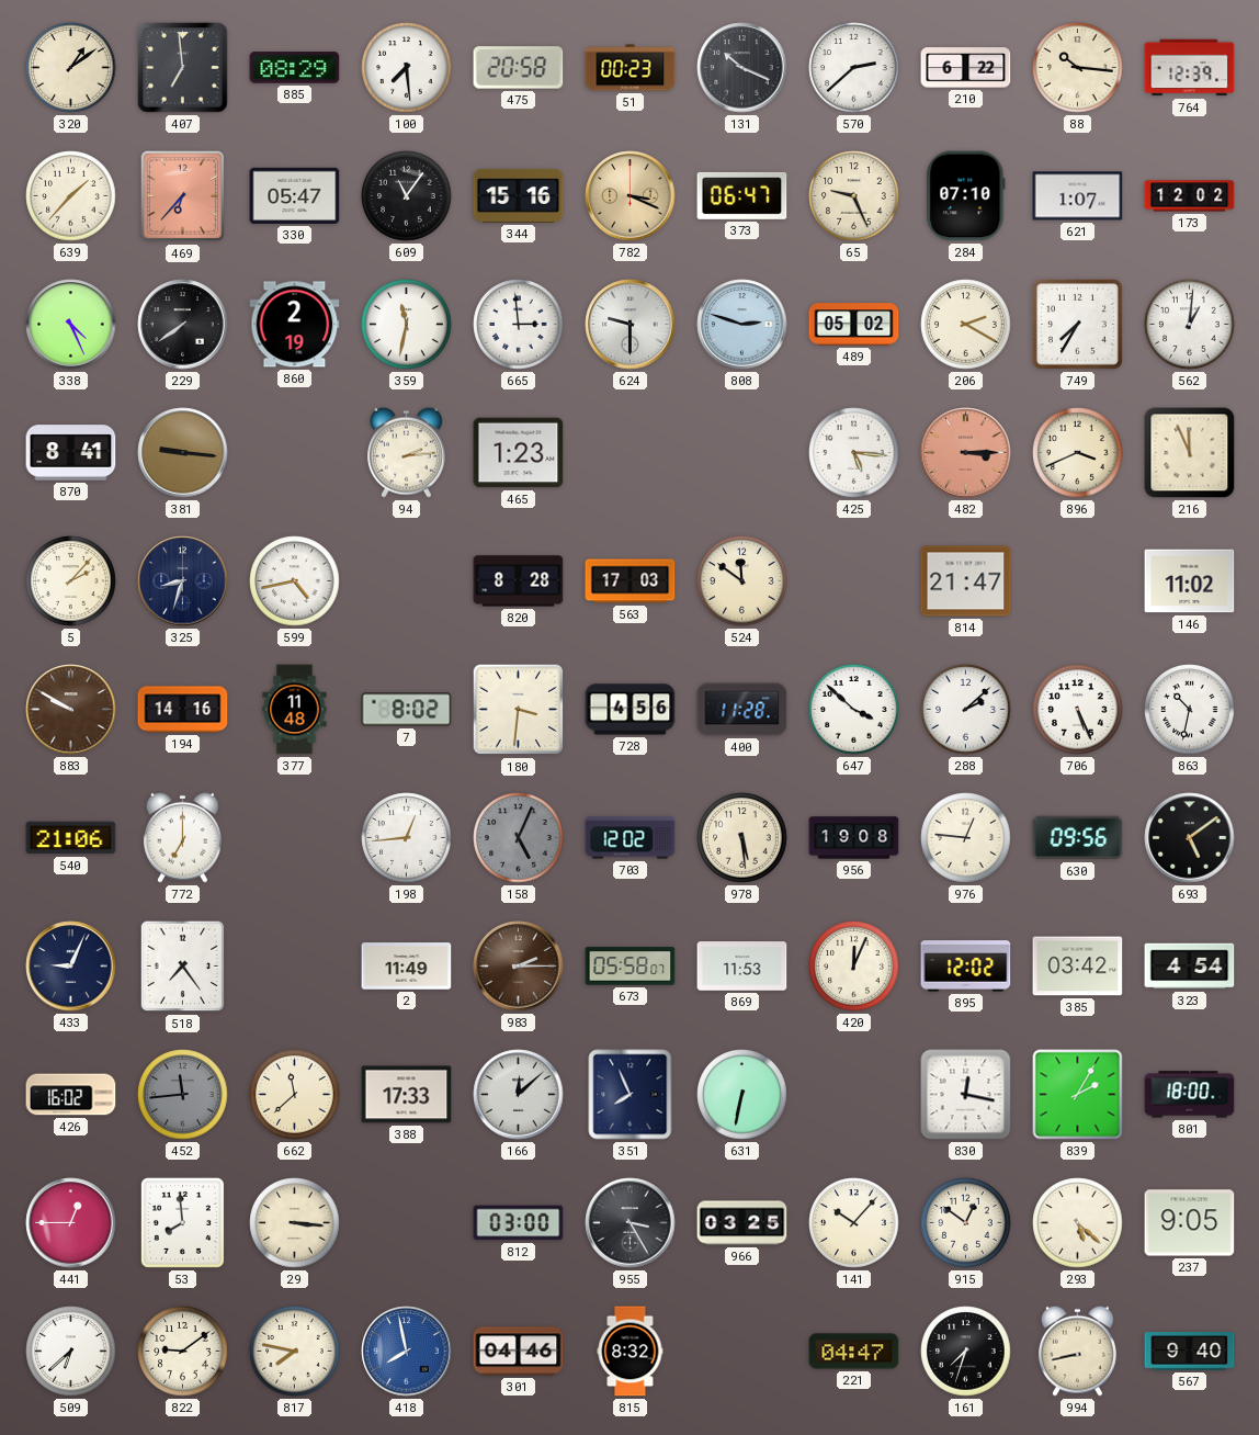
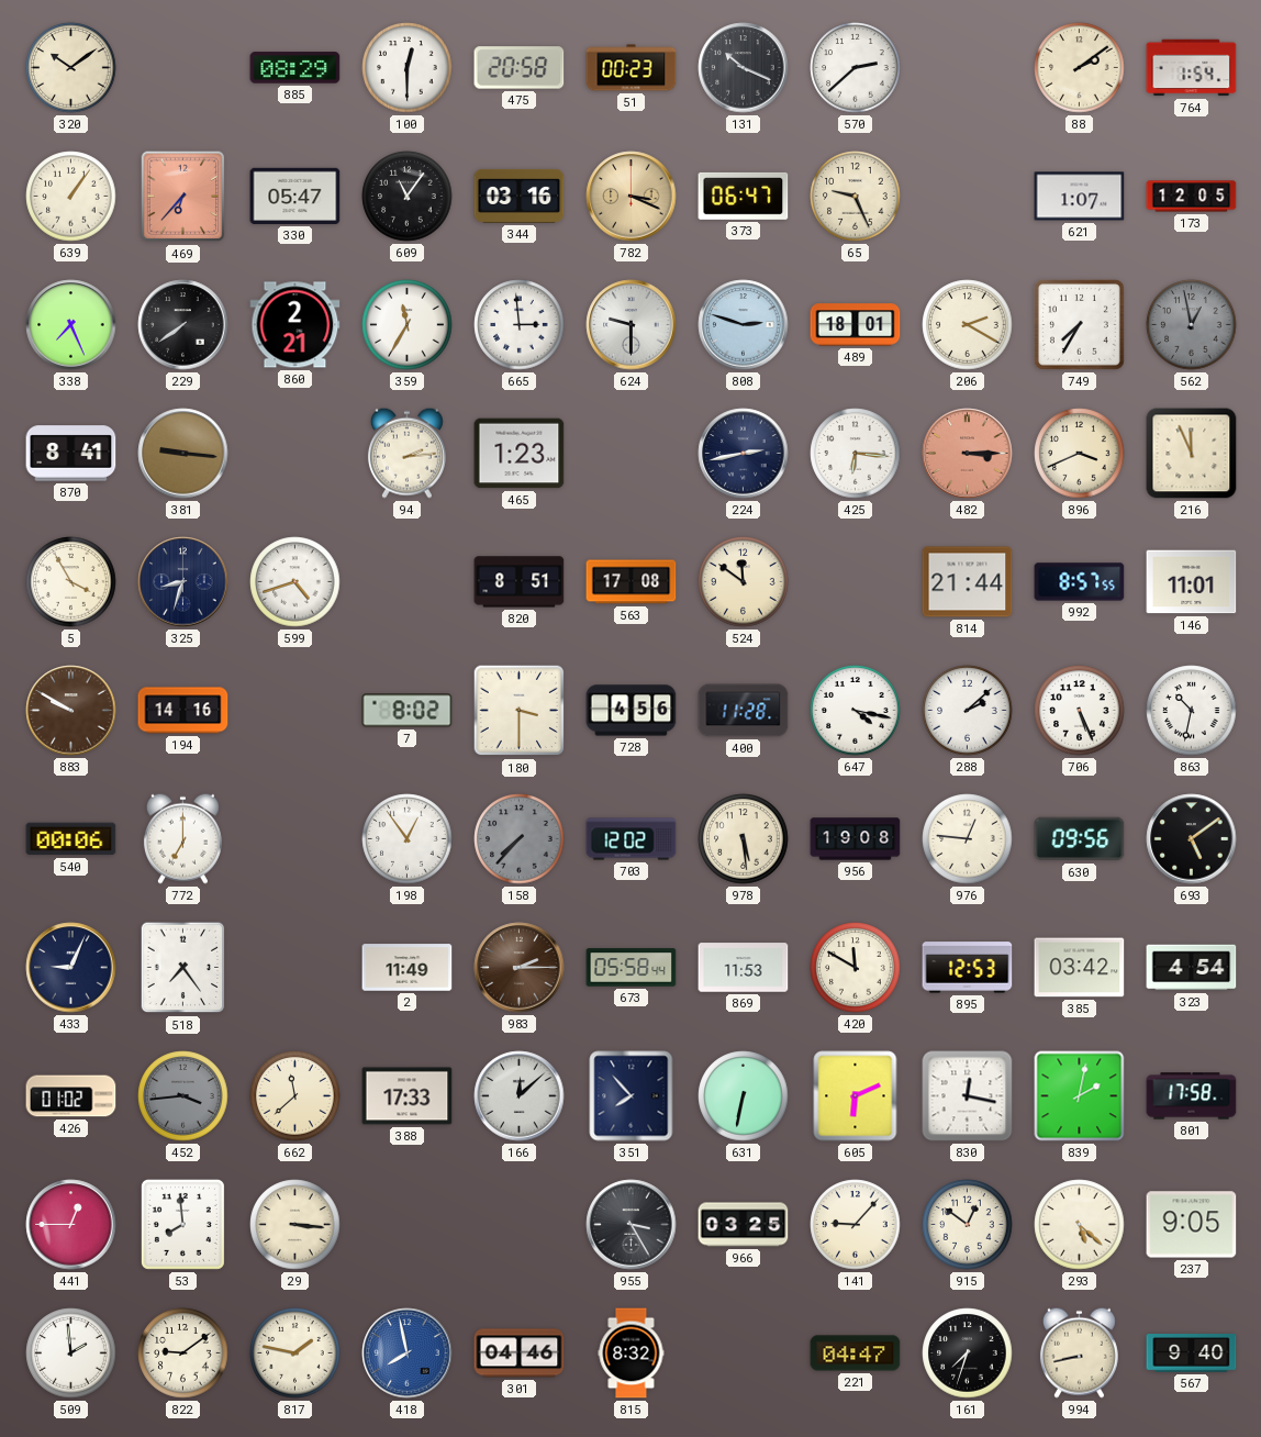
320: 1:09 -> 10:09
407: 6:59 -> none
100: 7:29 -> 12:30
210: 6:22 -> none
88: 10:16 -> 2:09
764: 12:39 -> 1:54
639: 1:37 -> 1:06
344: 15:16 -> 03:16
284: 07:10 -> none
173: 12:02 -> 12:05
338: 4:26 -> 7:26
860: 2:19 -> 2:21
359: 11:32 -> 11:35
489: 05:02 -> 18:01
562: 1:01 -> 12:58
562 dial: white -> grey
224: none -> 2:43
425: 5:16 -> 6:16
5: 2:07 -> 3:55
599: 4:43 -> 4:42
820: 8:28 -> 8:51
563: 17:03 -> 17:08
814: 21:47 -> 21:44
992: none -> 8:57
146: 11:02 -> 11:01
377: 11:48 -> none
180: 3:31 -> 3:30
647: 3:52 -> 4:17
540: 21:06 -> 00:06
198: 12:44 -> 12:54
158: 5:04 -> 7:37
673: 05:58:07 -> 05:58:44
420: 12:04 -> 11:50
895: 12:02 -> 12:53
426: 16:02 -> 01:02
452: 11:44 -> 3:44
351: 7:56 -> 7:53
605: none -> 6:11
839: 2:05 -> 2:02
801: 18:00 -> 17:58
812: 03:00 -> none
141: 10:07 -> 9:07
509: 6:38 -> 1:59
817: 7:47 -> 1:47
